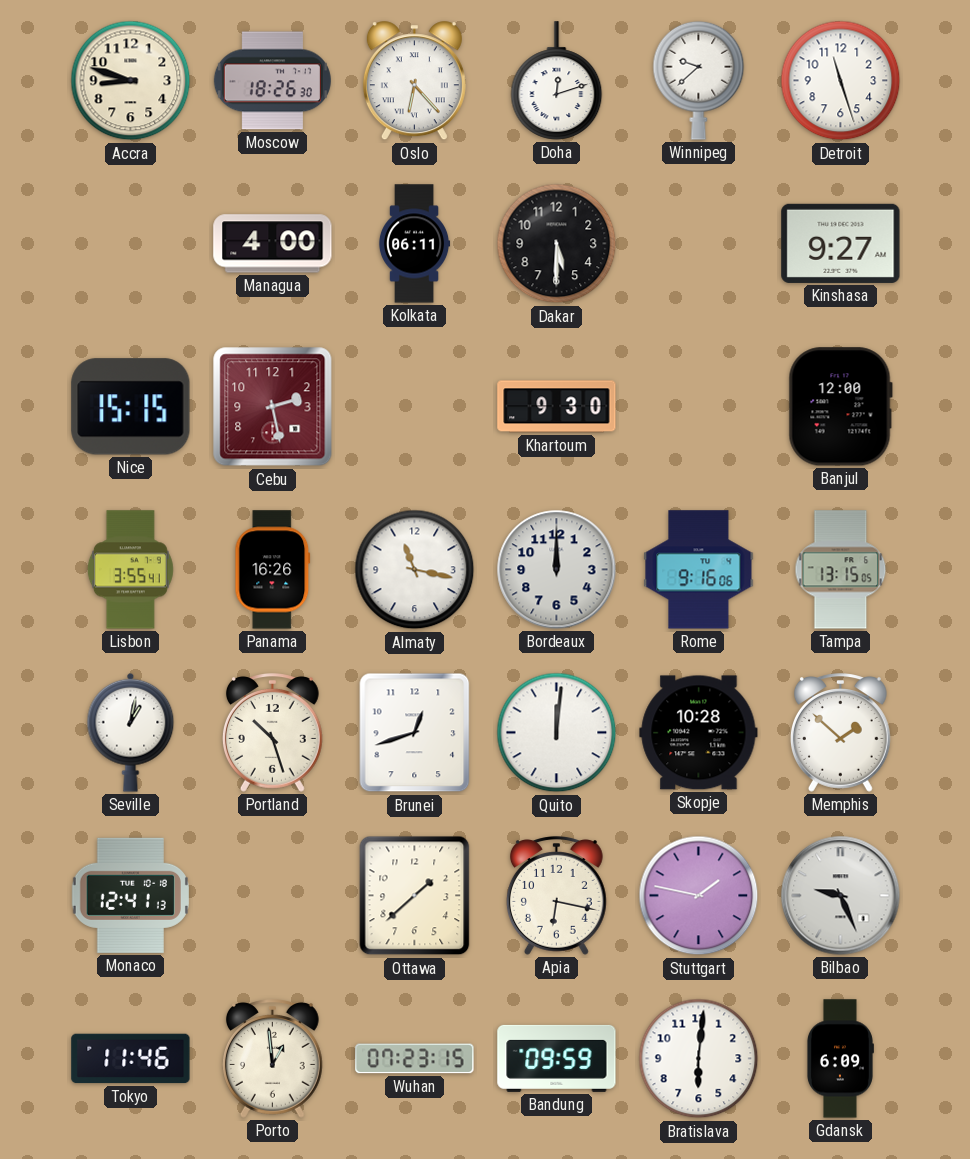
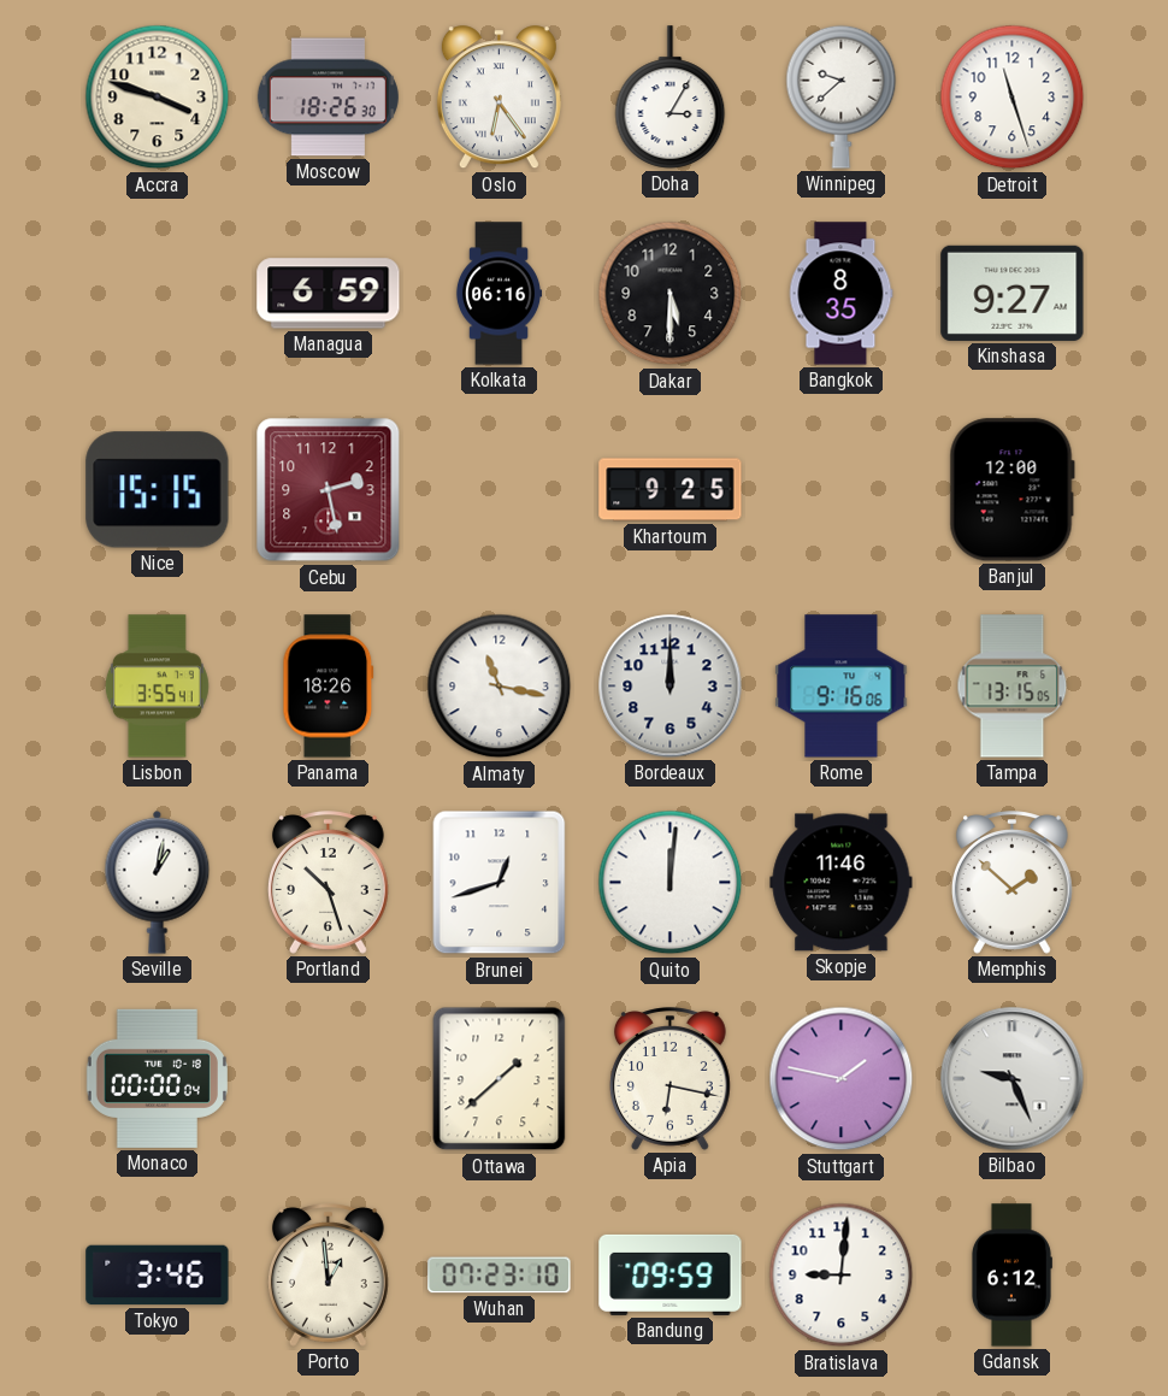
Accra: 8:48 -> 3:48
Oslo: 6:23 -> 6:24
Doha: 12:12 -> 3:05
Managua: 4:00 -> 6:59
Kolkata: 06:11 -> 06:16
Bangkok: none -> 8:35
Khartoum: 9:30 -> 9:25
Panama: 16:26 -> 18:26
Skopje: 10:28 -> 11:46
Monaco: 12:41 -> 00:00
Tokyo: 11:46 -> 3:46
Wuhan: 07:23:15 -> 07:23:10
Bratislava: 6:01 -> 9:01
Gdansk: 6:09 -> 6:12
